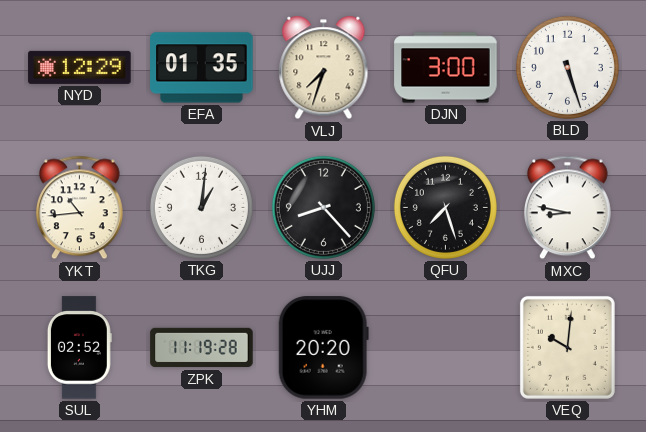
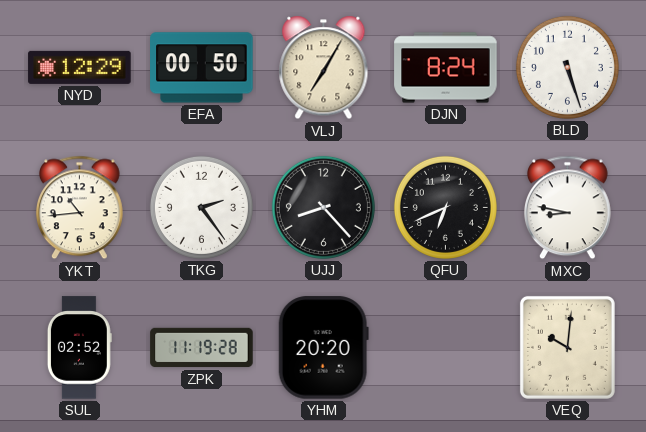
EFA: 01:35 -> 00:50
VLJ: 7:33 -> 7:05
DJN: 3:00 -> 8:24
TKG: 1:01 -> 2:24
QFU: 7:27 -> 6:41
